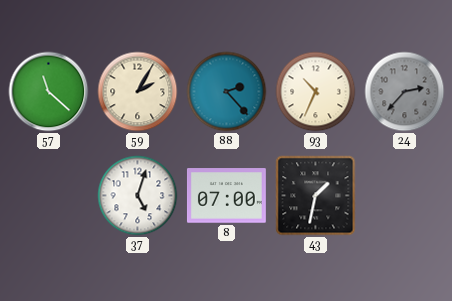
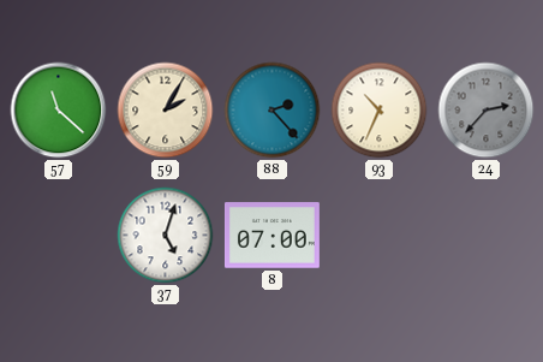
43: 1:32 -> none
